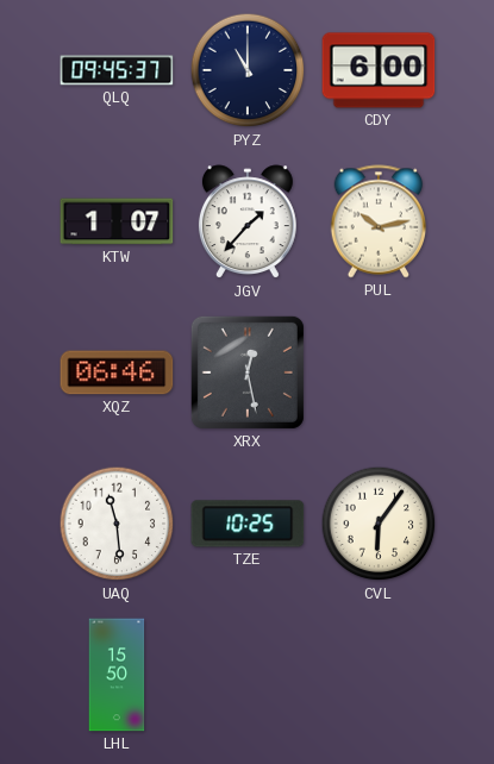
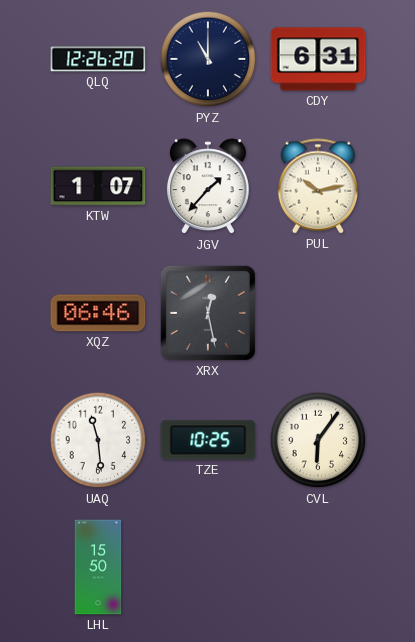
QLQ: 09:45 -> 12:26
CDY: 6:00 -> 6:31
